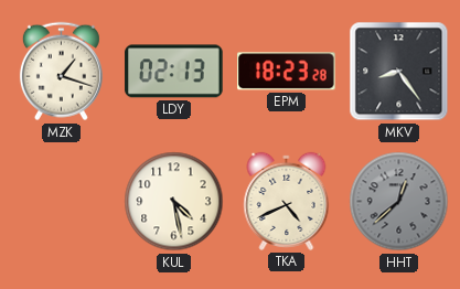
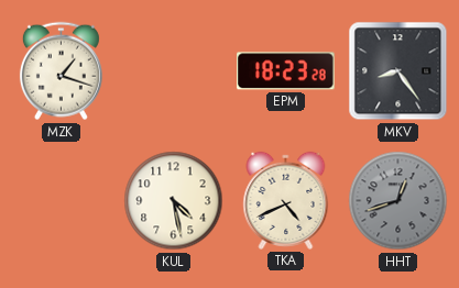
LDY: 02:13 -> none
HHT: 12:38 -> 12:42
